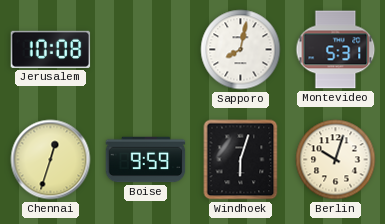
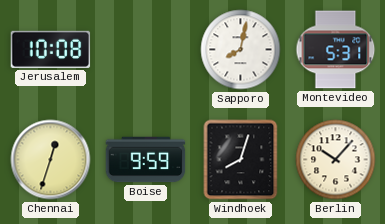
Windhoek: 6:03 -> 8:03
Berlin: 10:03 -> 10:07
